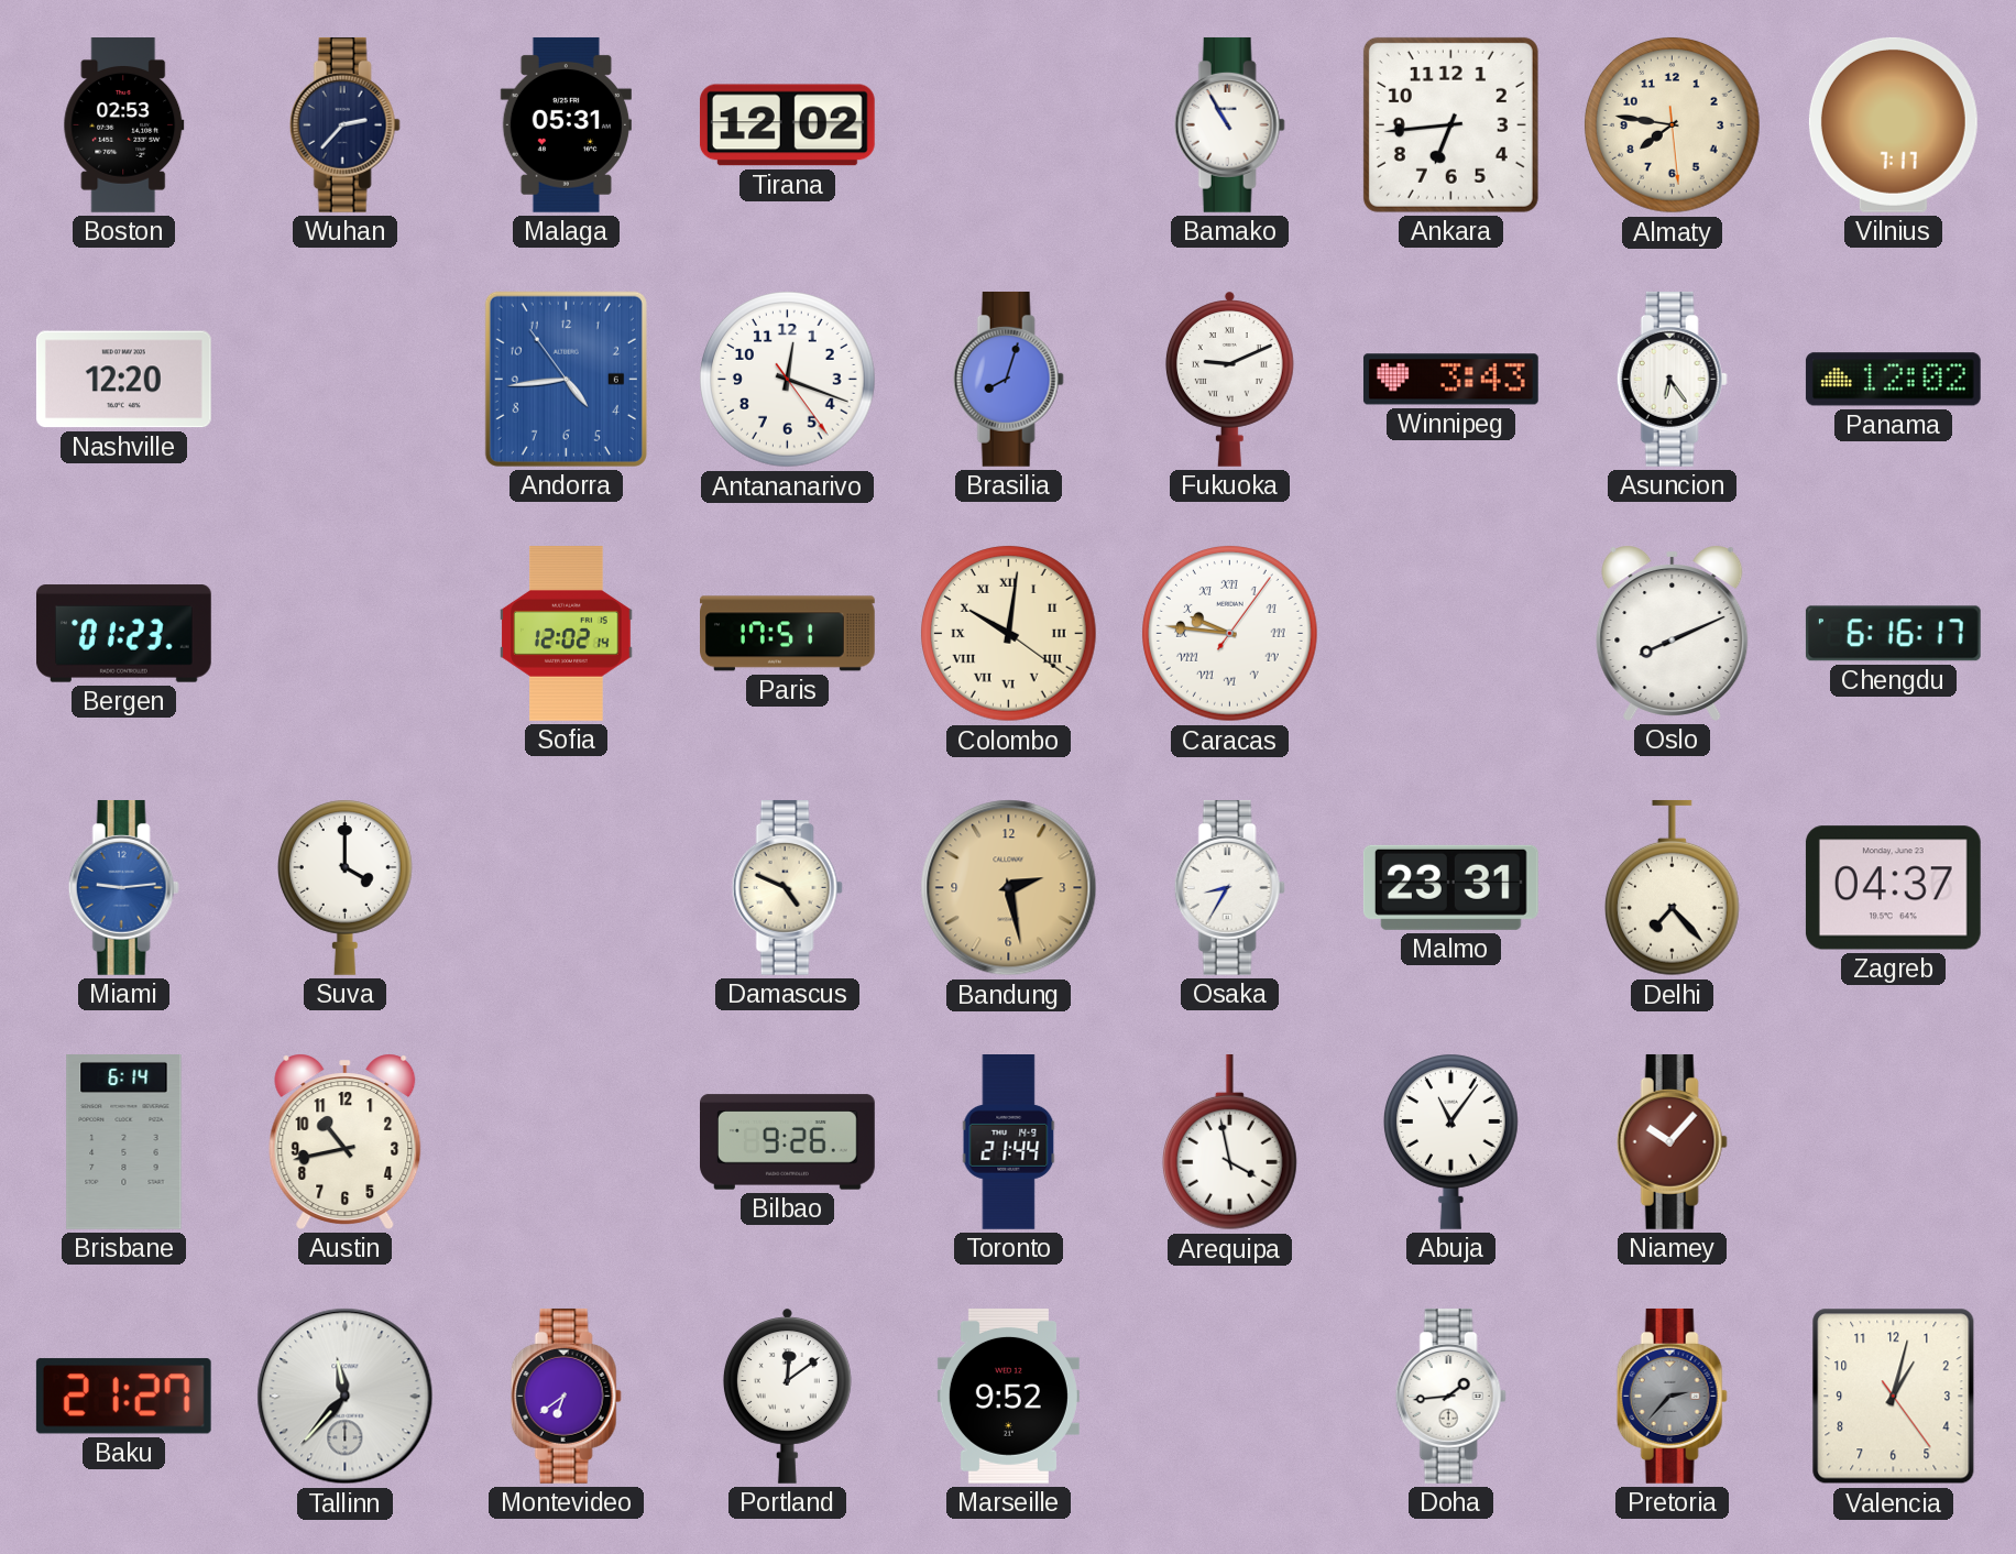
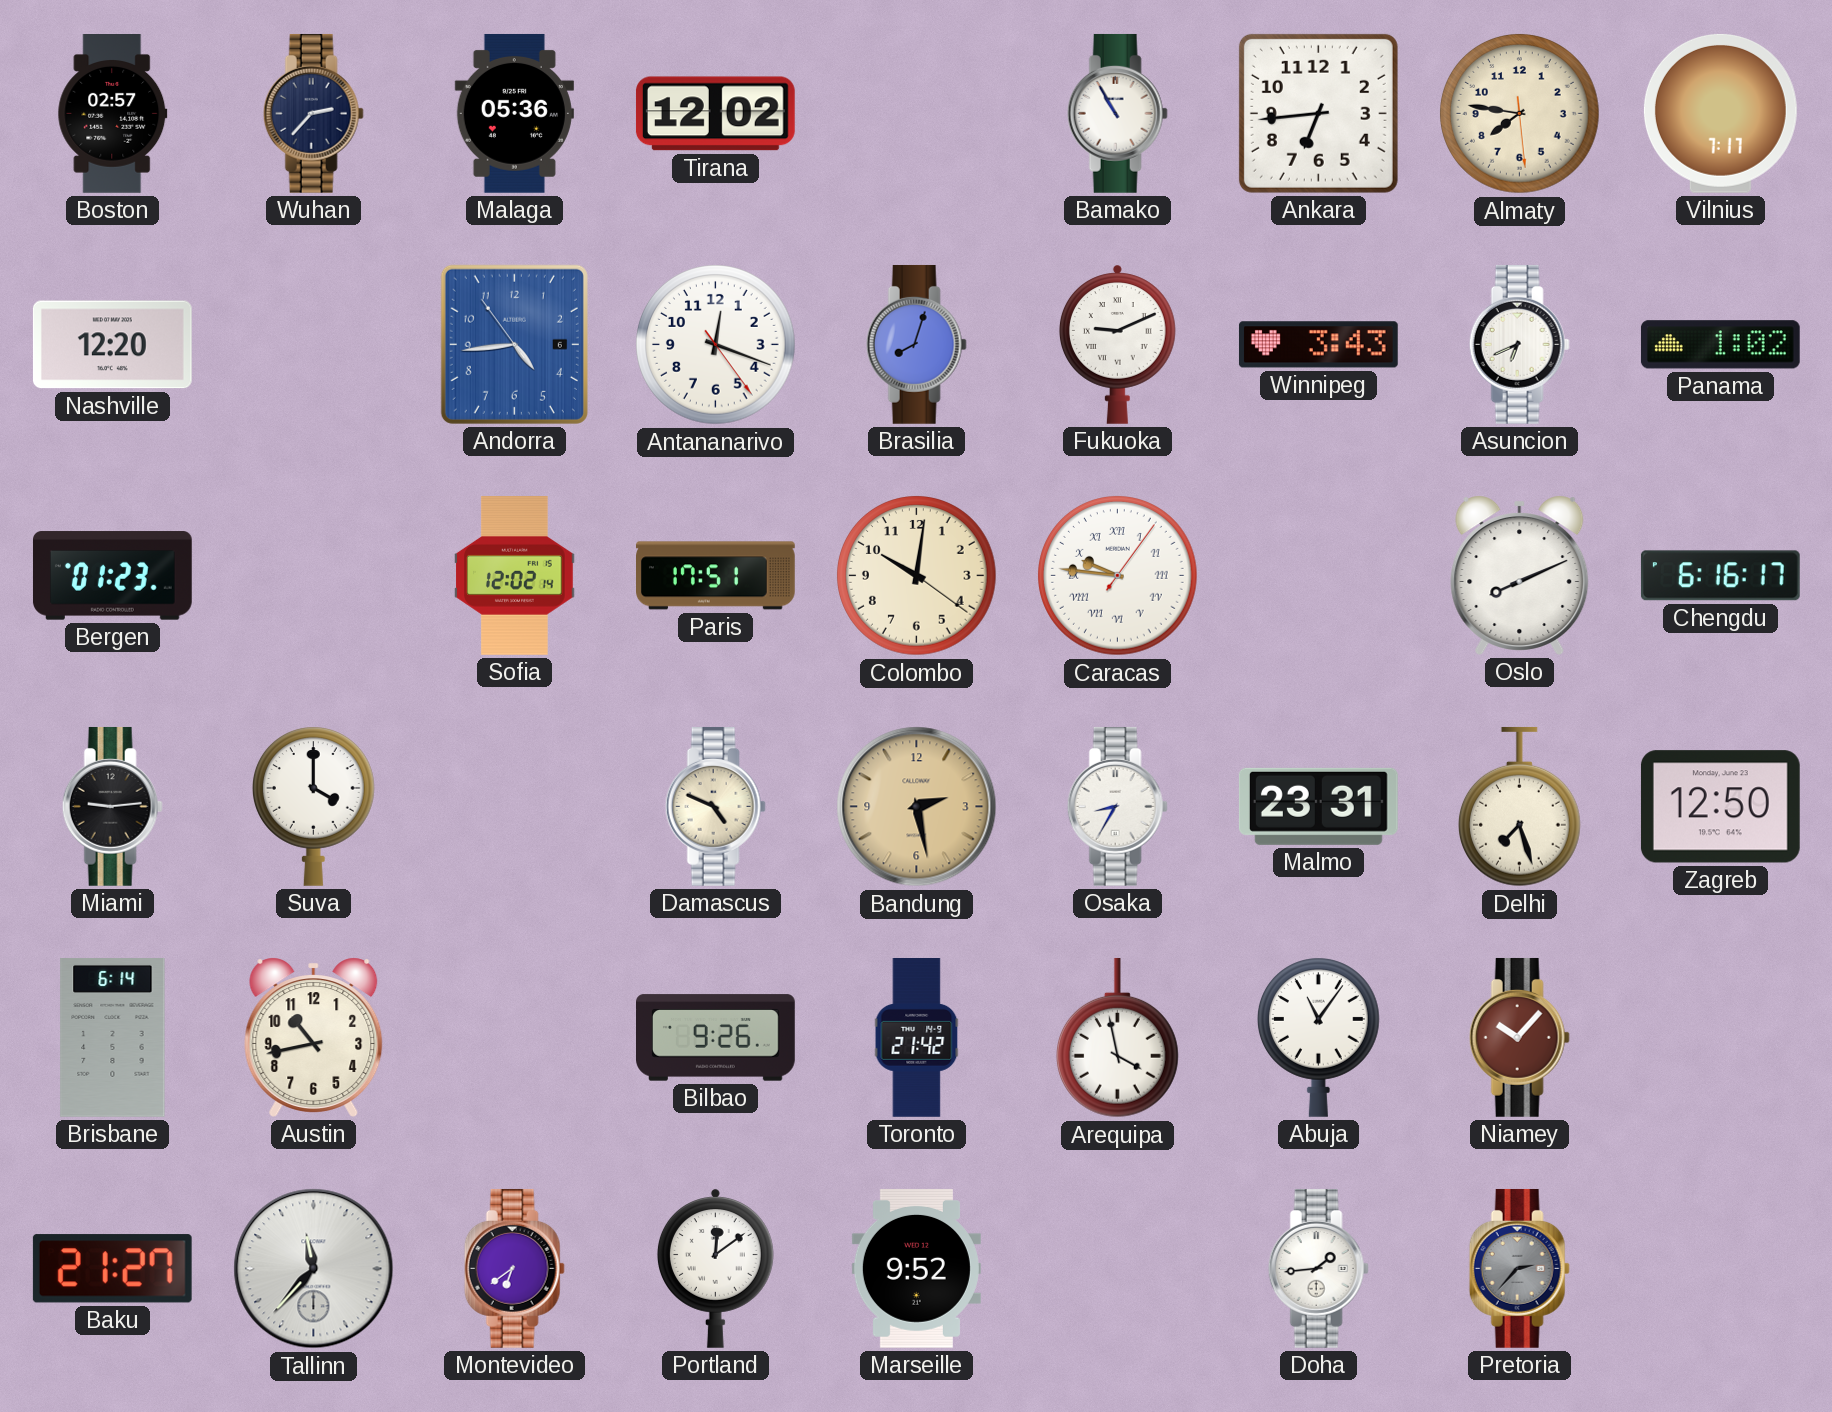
Boston: 02:53 -> 02:57
Malaga: 05:31 -> 05:36
Asuncion: 6:24 -> 6:41
Panama: 12:02 -> 1:02
Colombo numerals: Roman -> Arabic
Miami dial: blue -> black
Delhi: 7:23 -> 7:27
Zagreb: 04:37 -> 12:50
Toronto: 21:44 -> 21:42
Valencia: 1:02 -> none
